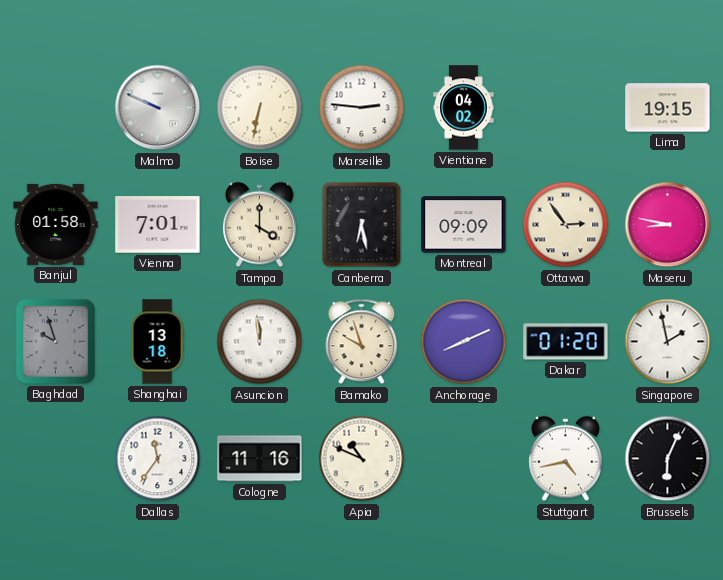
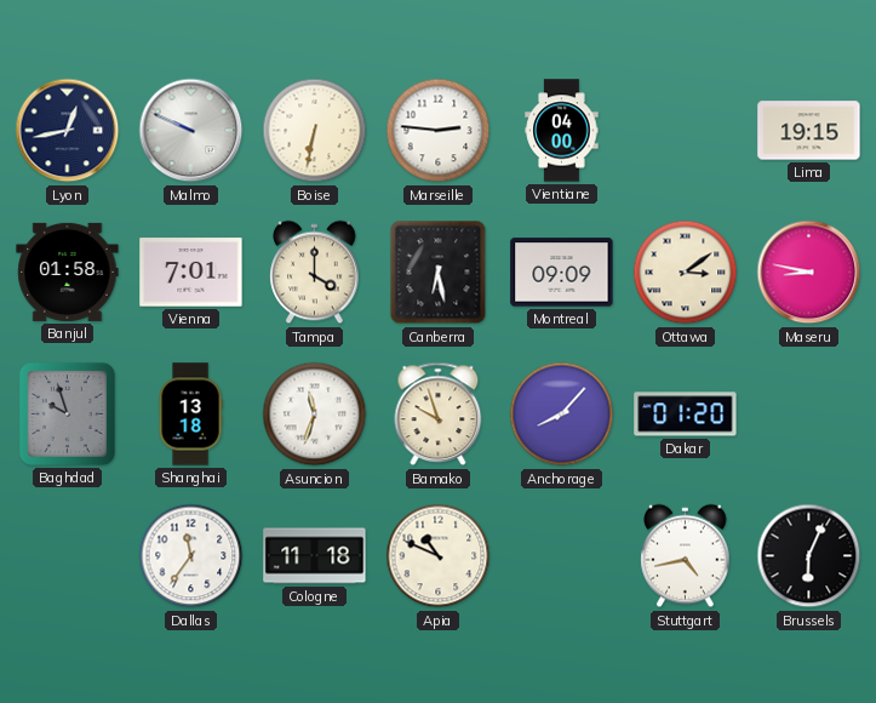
Lyon: none -> 12:43
Vientiane: 04:02 -> 04:00
Ottawa: 2:54 -> 3:09
Asuncion: 11:59 -> 11:33
Anchorage: 8:11 -> 8:07
Singapore: 1:58 -> none
Cologne: 11:16 -> 11:18
